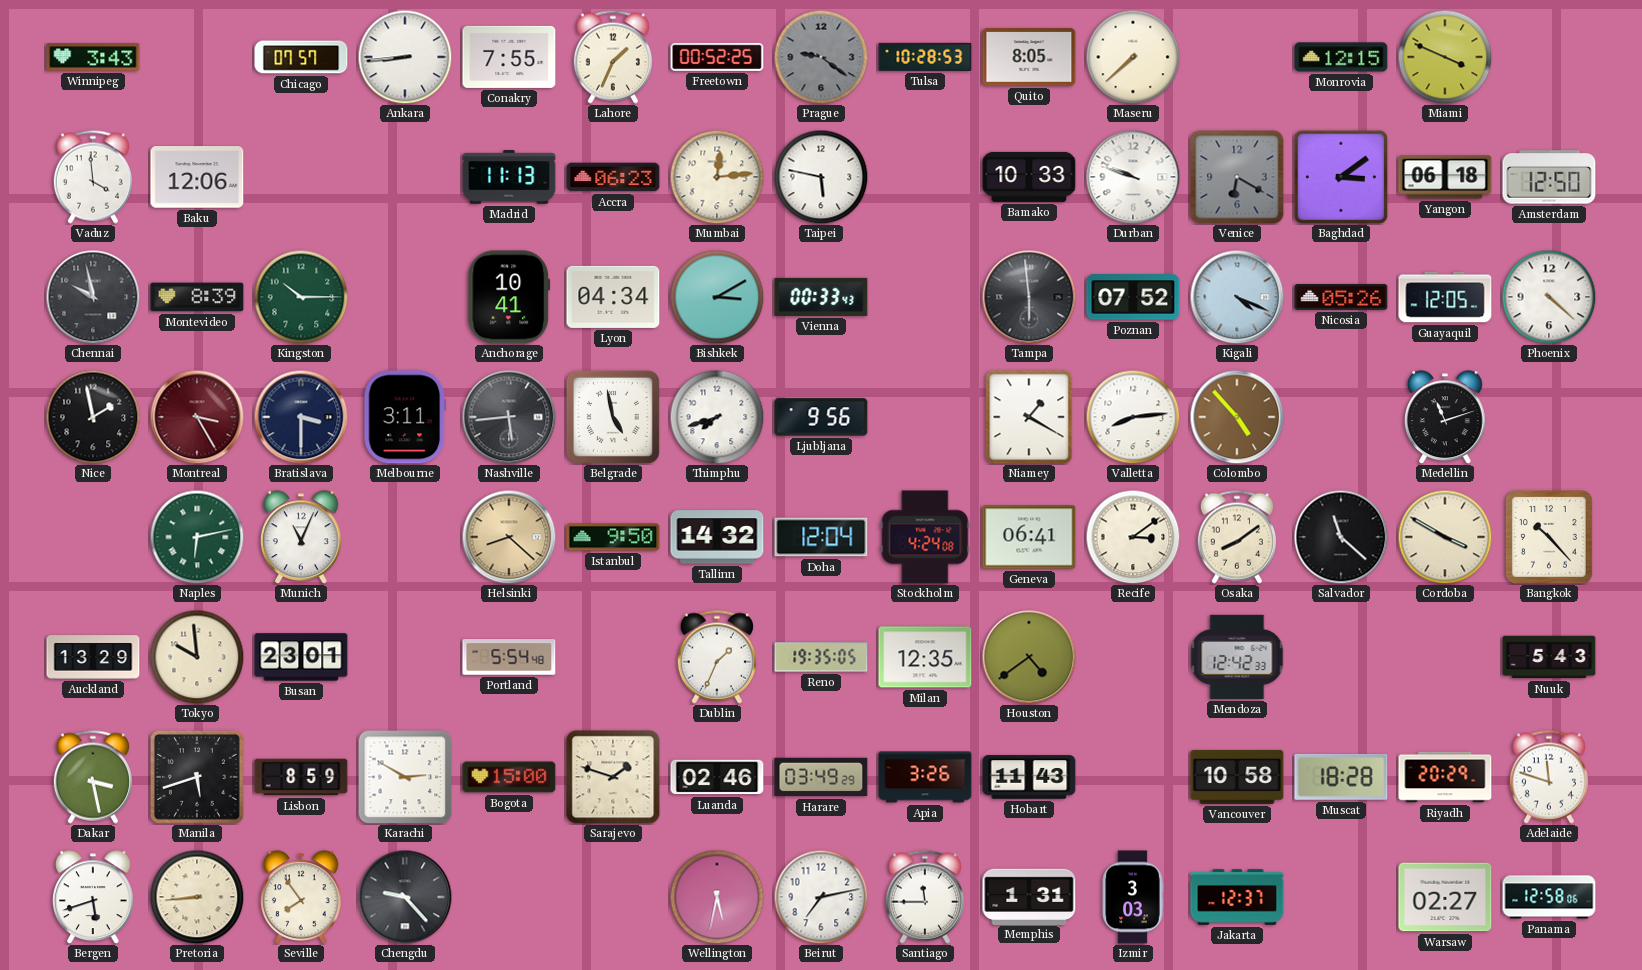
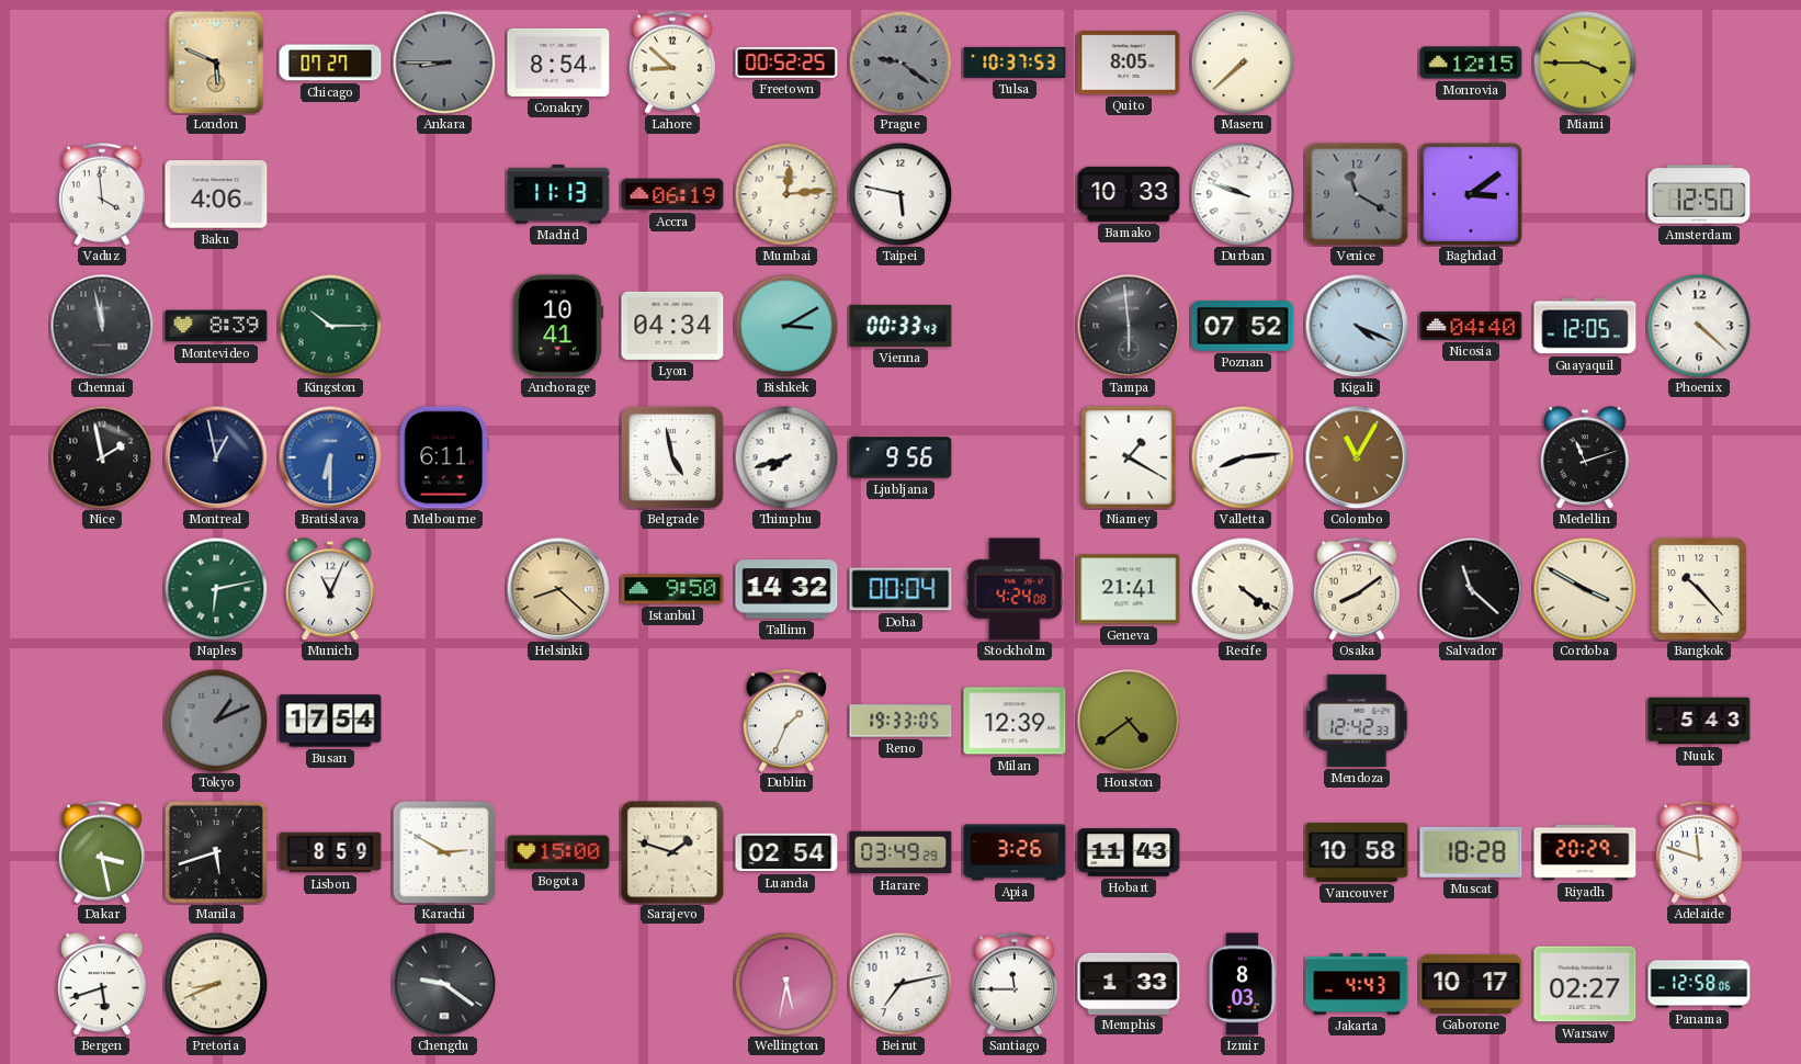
Winnipeg: 3:43 -> none
London: none -> 5:49
Chicago: 07:57 -> 07:27
Ankara: 8:44 -> 8:45
Ankara dial: white -> grey
Conakry: 7:55 -> 8:54
Lahore: 1:34 -> 8:52
Tulsa: 10:28 -> 10:37
Miami: 3:49 -> 3:45
Baku: 12:06 -> 4:06
Accra: 06:23 -> 06:19
Venice: 6:20 -> 11:20
Yangon: 06:18 -> none
Chennai: 9:58 -> 11:58
Nicosia: 05:26 -> 04:40
Montreal: 3:25 -> 12:58
Montreal dial: burgundy -> navy
Bratislava: 3:30 -> 6:30
Bratislava dial: navy -> blue
Melbourne: 3:11 -> 6:11
Nashville: 5:44 -> none
Colombo: 4:53 -> 11:05
Doha: 12:04 -> 00:04
Geneva: 06:41 -> 21:41
Recife: 3:09 -> 4:21
Auckland: 13:29 -> none
Tokyo: 9:59 -> 1:11
Tokyo dial: cream -> grey
Busan: 23:01 -> 17:54
Portland: 5:54 -> none
Reno: 19:35 -> 19:33
Milan: 12:35 -> 12:39
Luanda: 02:46 -> 02:54
Pretoria: 8:44 -> 8:41
Seville: 7:54 -> none
Chengdu: 9:23 -> 9:21
Memphis: 1:31 -> 1:33
Izmir: 3:03 -> 8:03
Jakarta: 12:37 -> 4:43
Gaborone: none -> 10:17
